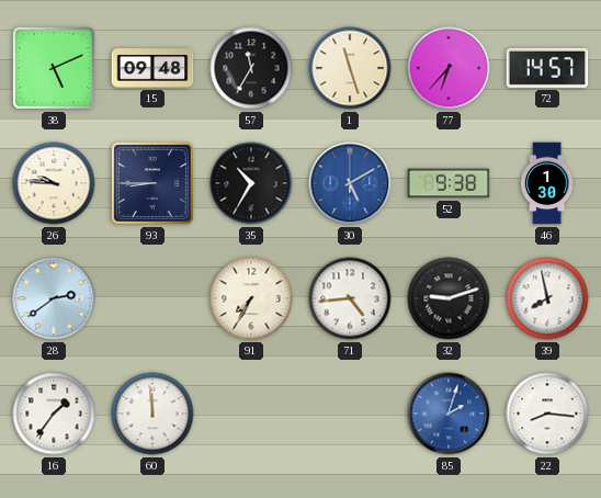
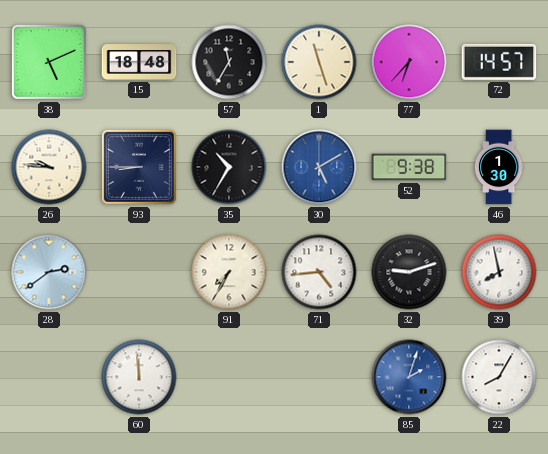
15: 09:48 -> 18:48
16: 1:36 -> none
22: 8:16 -> 8:05
